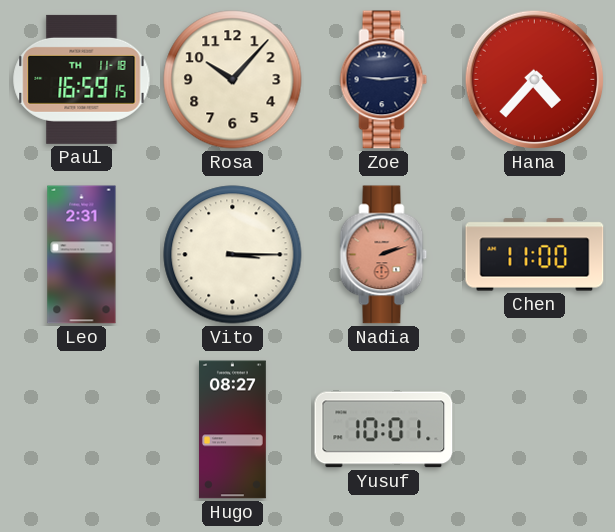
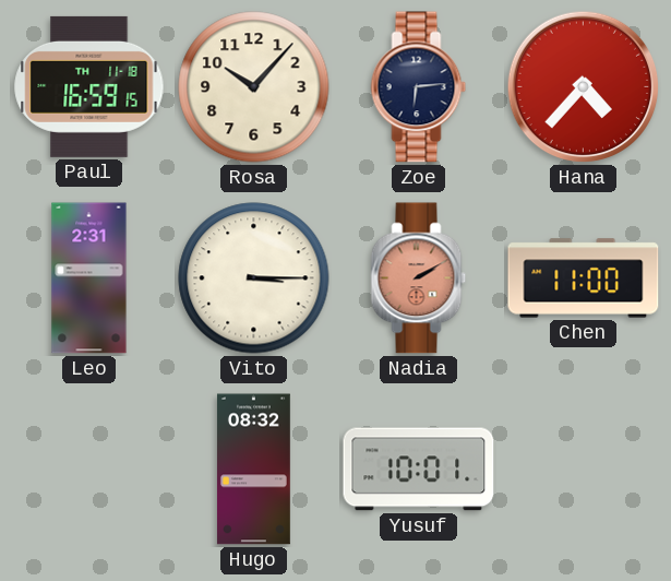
Zoe: 9:14 -> 6:14
Nadia: 2:12 -> 2:10
Hugo: 08:27 -> 08:32
